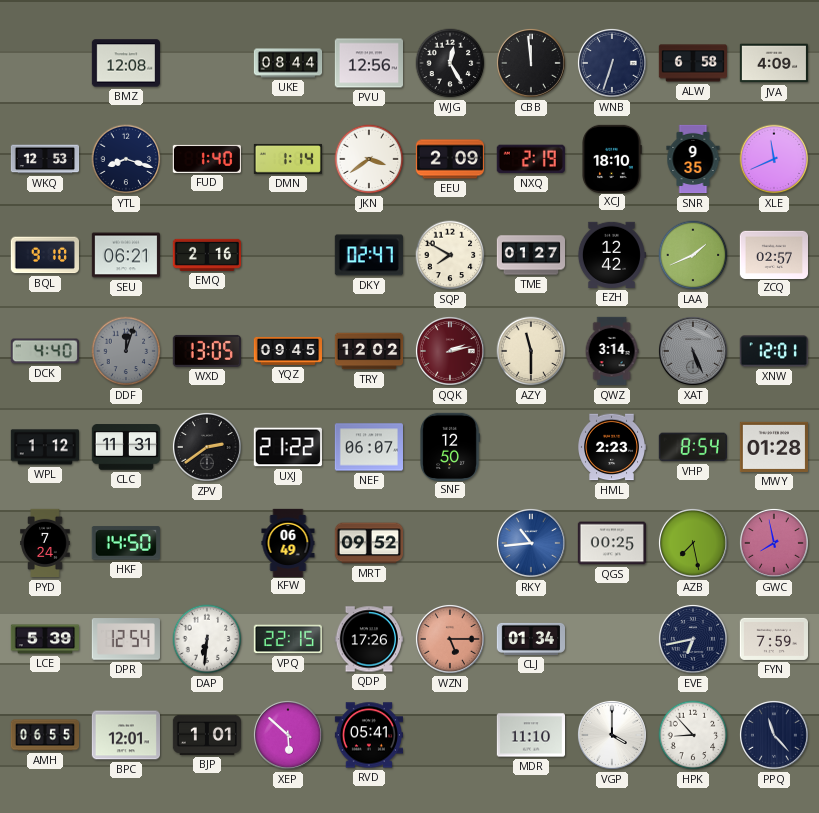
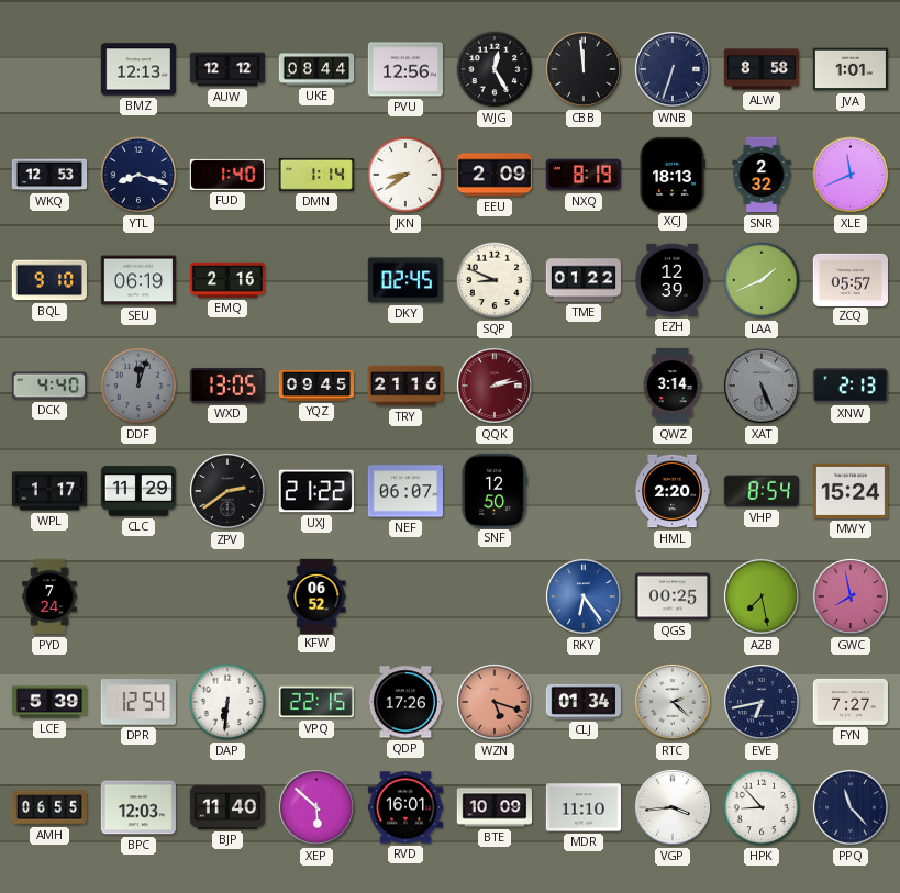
BMZ: 12:08 -> 12:13
AUW: none -> 12:12
ALW: 6:58 -> 8:58
JVA: 4:09 -> 1:01
JKN: 3:39 -> 8:39
NXQ: 2:19 -> 8:19
XCJ: 18:10 -> 18:13
SNR: 9:35 -> 2:32
SEU: 06:21 -> 06:19
DKY: 02:47 -> 02:45
SQP: 7:50 -> 8:49
TME: 01:27 -> 01:22
EZH: 12:42 -> 12:39
ZCQ: 02:57 -> 05:57
TRY: 12:02 -> 21:16
AZY: 11:30 -> none
XNW: 12:01 -> 2:13
WPL: 1:12 -> 1:17
CLC: 11:31 -> 11:29
HML: 2:23 -> 2:20
MWY: 01:28 -> 15:24
HKF: 14:50 -> none
KFW: 06:49 -> 06:52
MRT: 09:52 -> none
RKY: 10:44 -> 6:24
WZN: 5:15 -> 5:18
RTC: none -> 2:22
FYN: 7:59 -> 7:27
BPC: 12:01 -> 12:03
BJP: 1:01 -> 11:40
RVD: 05:41 -> 16:01
BTE: none -> 10:09
VGP: 4:00 -> 3:44
